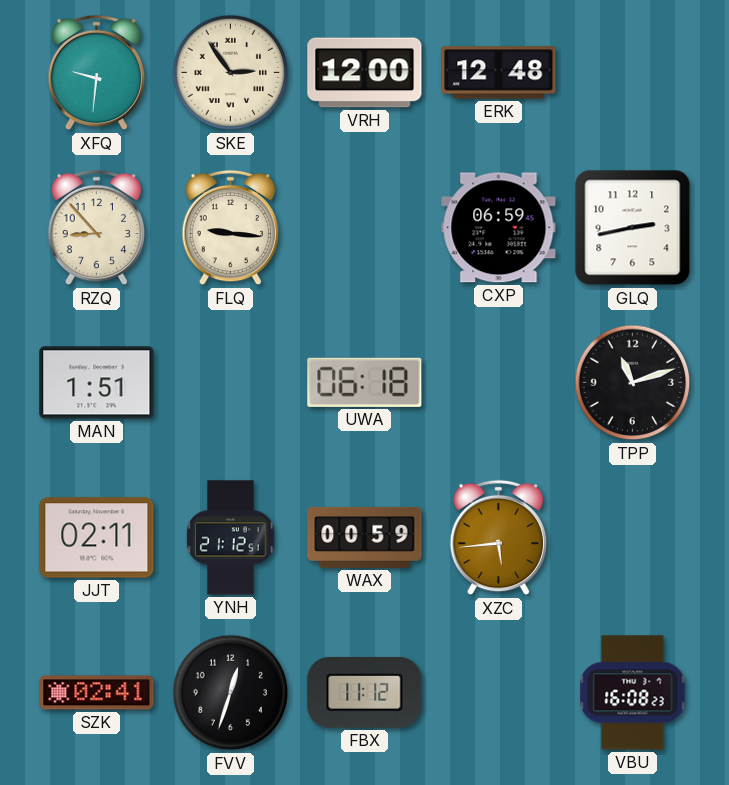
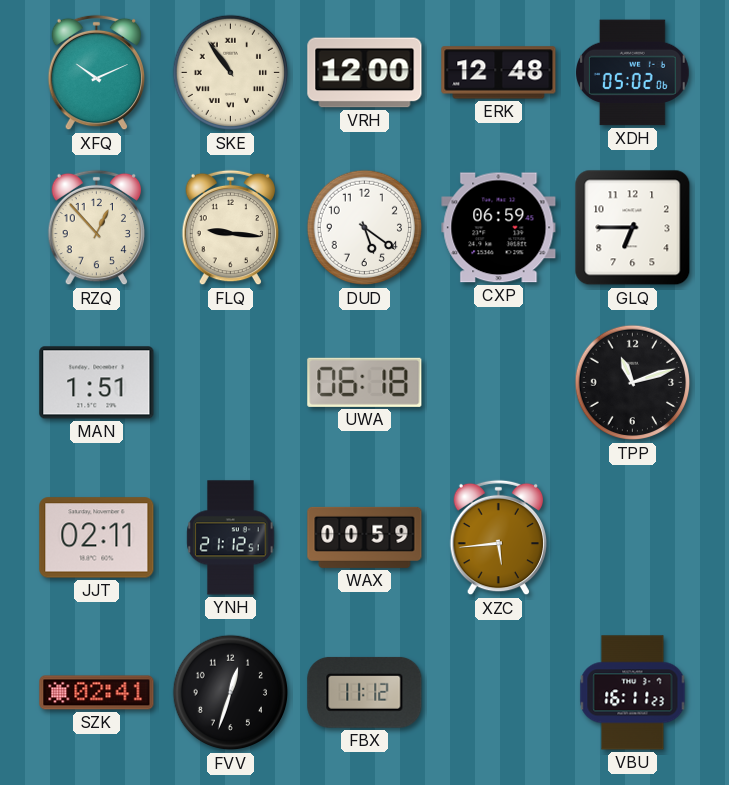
XFQ: 9:31 -> 10:11
SKE: 2:54 -> 10:54
XDH: none -> 05:02
RZQ: 8:53 -> 12:53
DUD: none -> 5:21
GLQ: 2:43 -> 6:45
VBU: 16:08 -> 16:11
